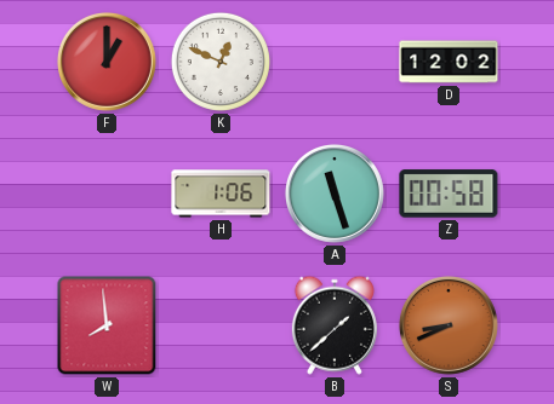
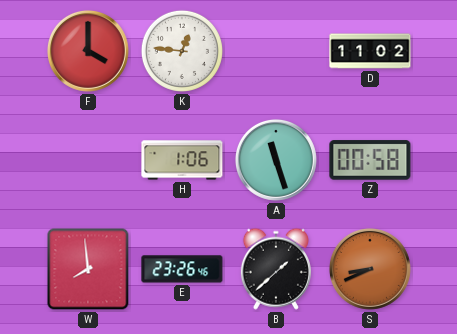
F: 1:00 -> 4:00
K: 12:49 -> 12:46
D: 12:02 -> 11:02
E: none -> 23:26
